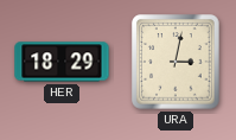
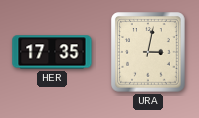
HER: 18:29 -> 17:35
